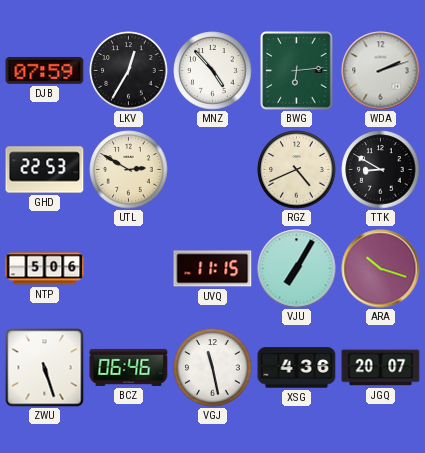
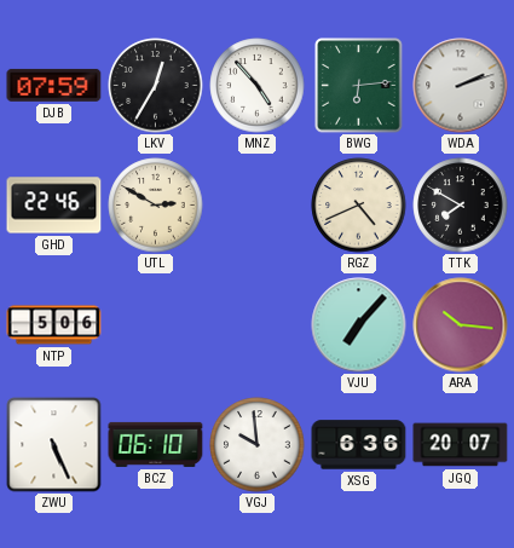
GHD: 22:53 -> 22:46
TTK: 8:50 -> 7:50
UVQ: 11:15 -> none
VJU: 7:05 -> 7:07
ARA: 10:18 -> 10:16
ZWU: 5:27 -> 5:26
BCZ: 06:46 -> 06:10
VGJ: 11:28 -> 9:59
XSG: 4:36 -> 6:36
